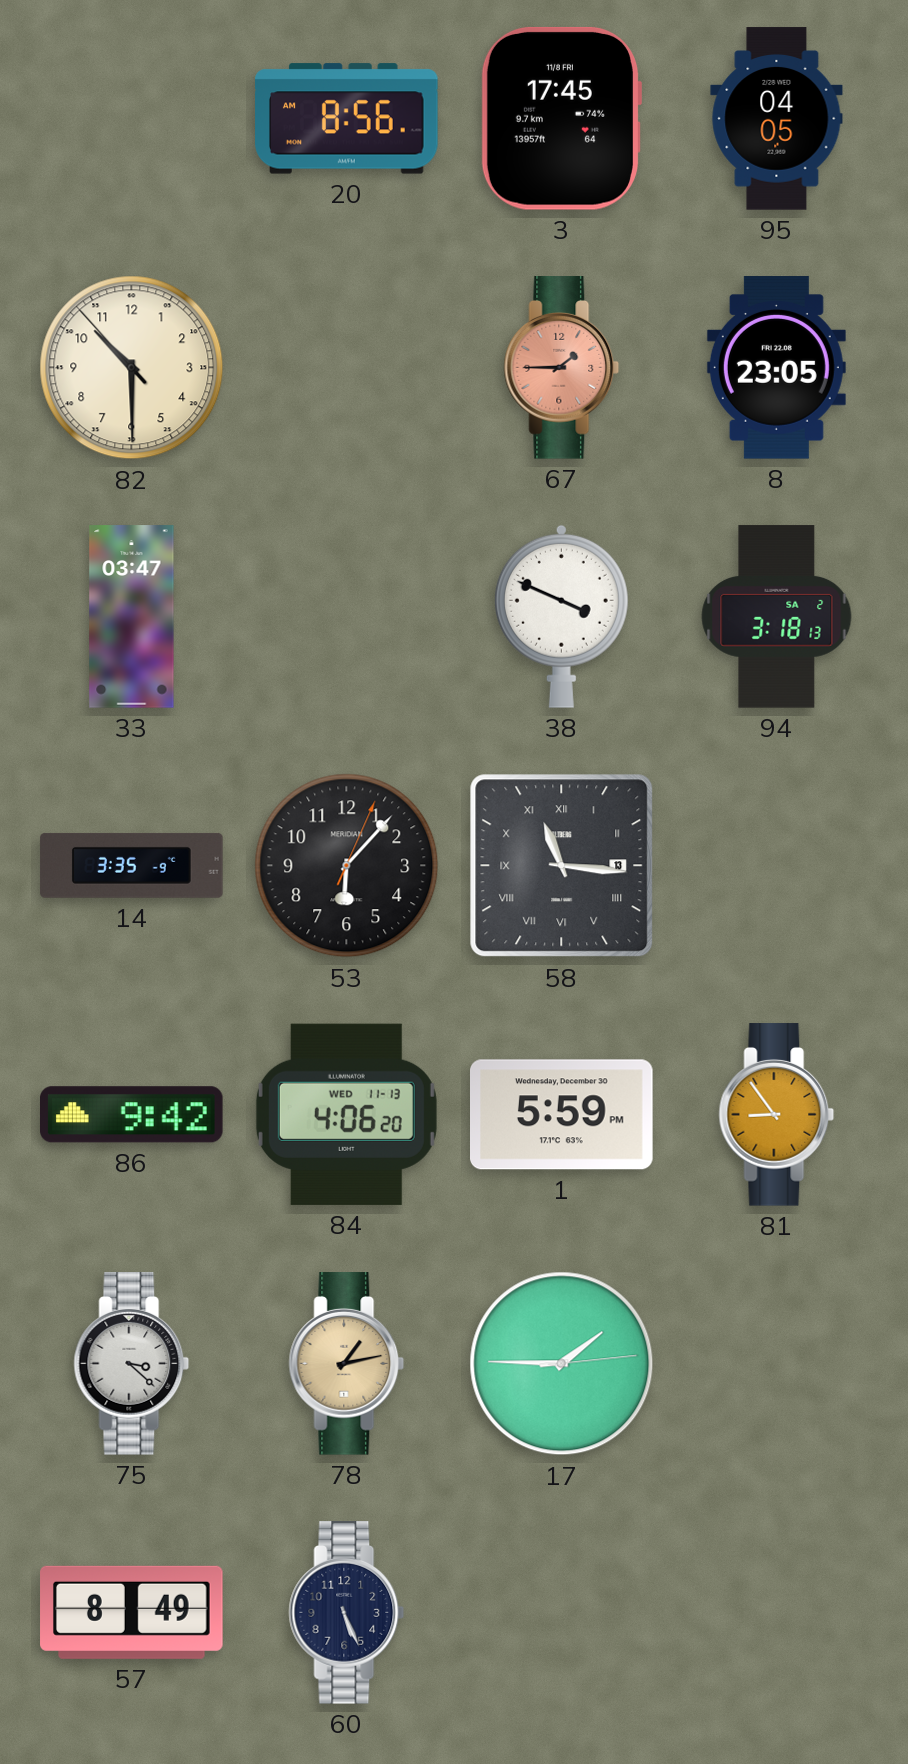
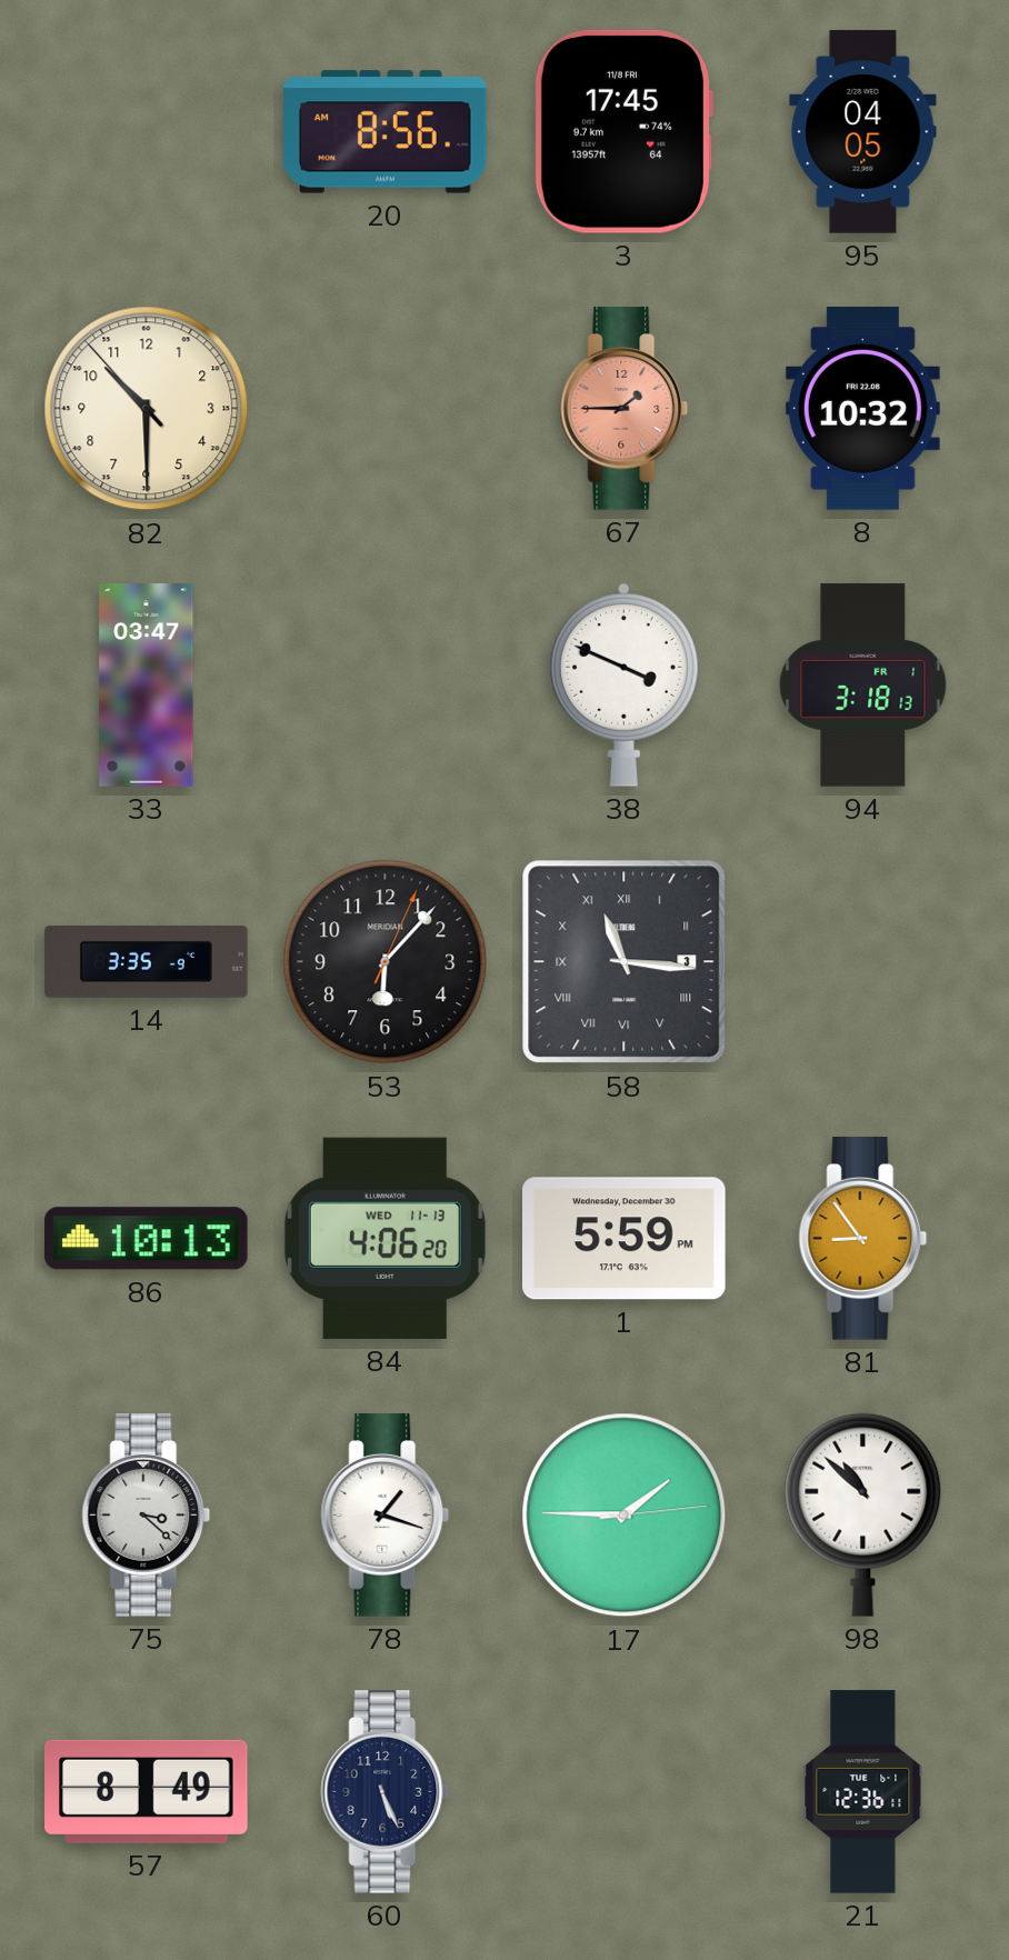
8: 23:05 -> 10:32
94 date: SA 2 -> FR 1
58 date: 13 -> 3
86: 9:42 -> 10:13
78: 1:13 -> 1:18
78 dial: champagne -> white
98: none -> 10:52
21: none -> 12:36
